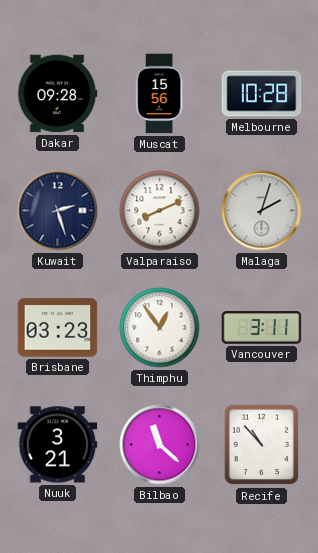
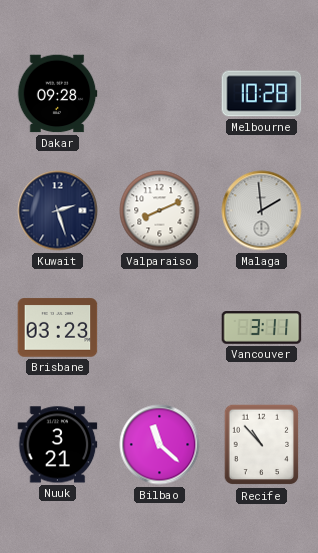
Muscat: 15:56 -> none
Malaga: 2:03 -> 1:59
Thimphu: 12:54 -> none
